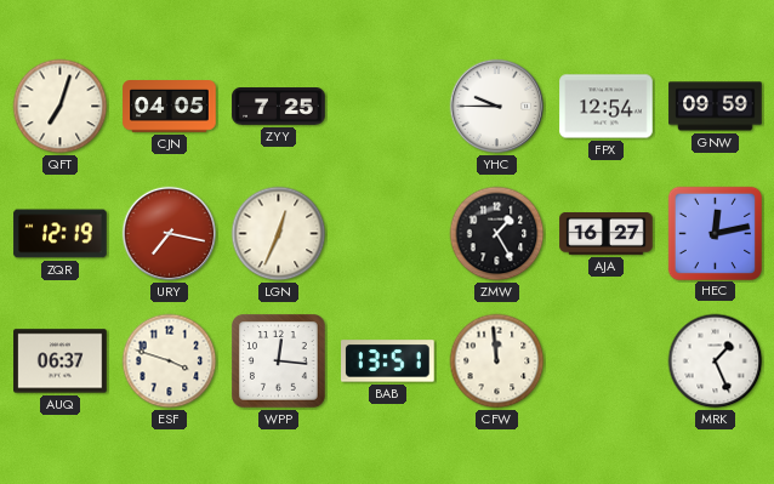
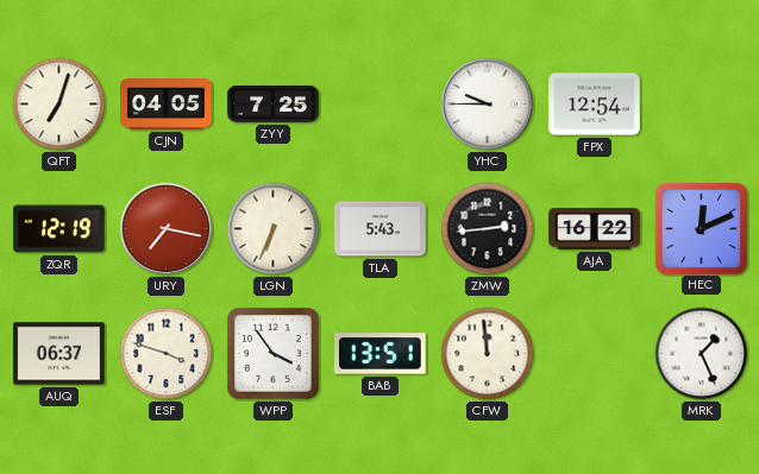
GNW: 09:59 -> none
LGN: 12:34 -> 6:34
TLA: none -> 5:43
ZMW: 1:25 -> 2:44
AJA: 16:27 -> 16:22
HEC: 12:13 -> 12:11
WPP: 12:16 -> 3:54
